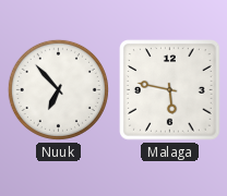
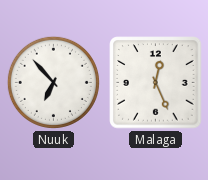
Malaga: 5:47 -> 12:26
